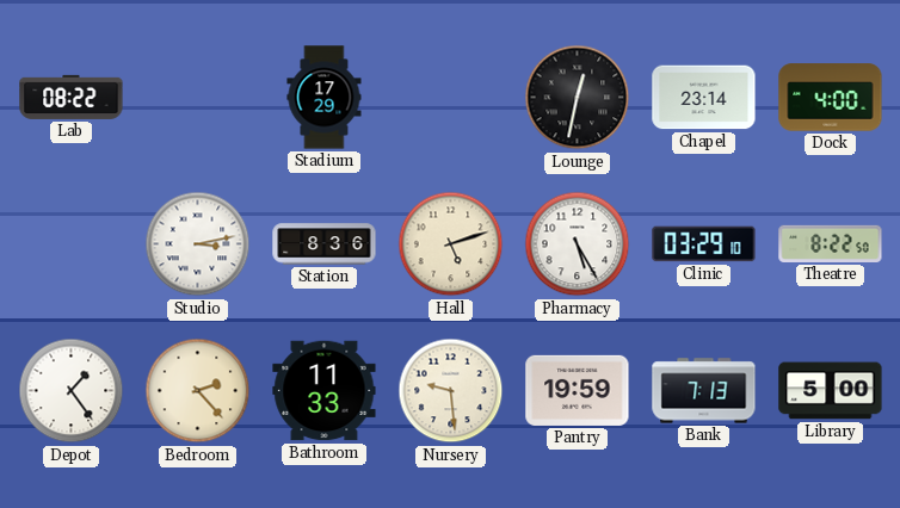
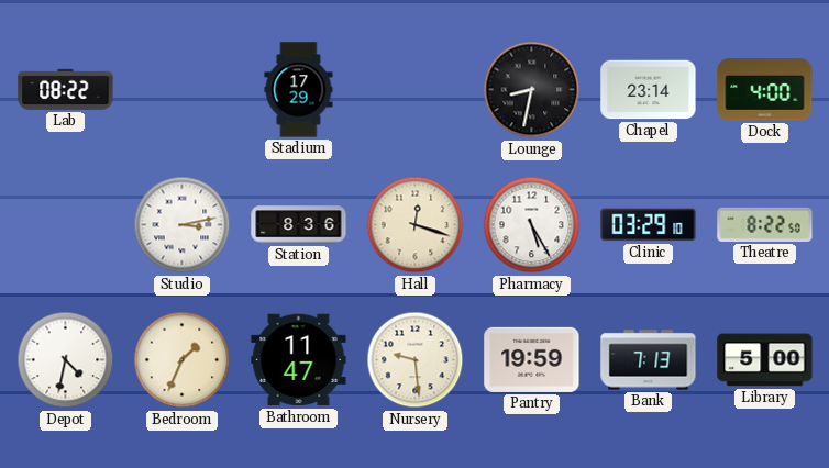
Lounge: 12:32 -> 8:32
Hall: 5:12 -> 12:18
Depot: 1:24 -> 4:32
Bedroom: 2:23 -> 1:34
Bathroom: 11:33 -> 11:47
